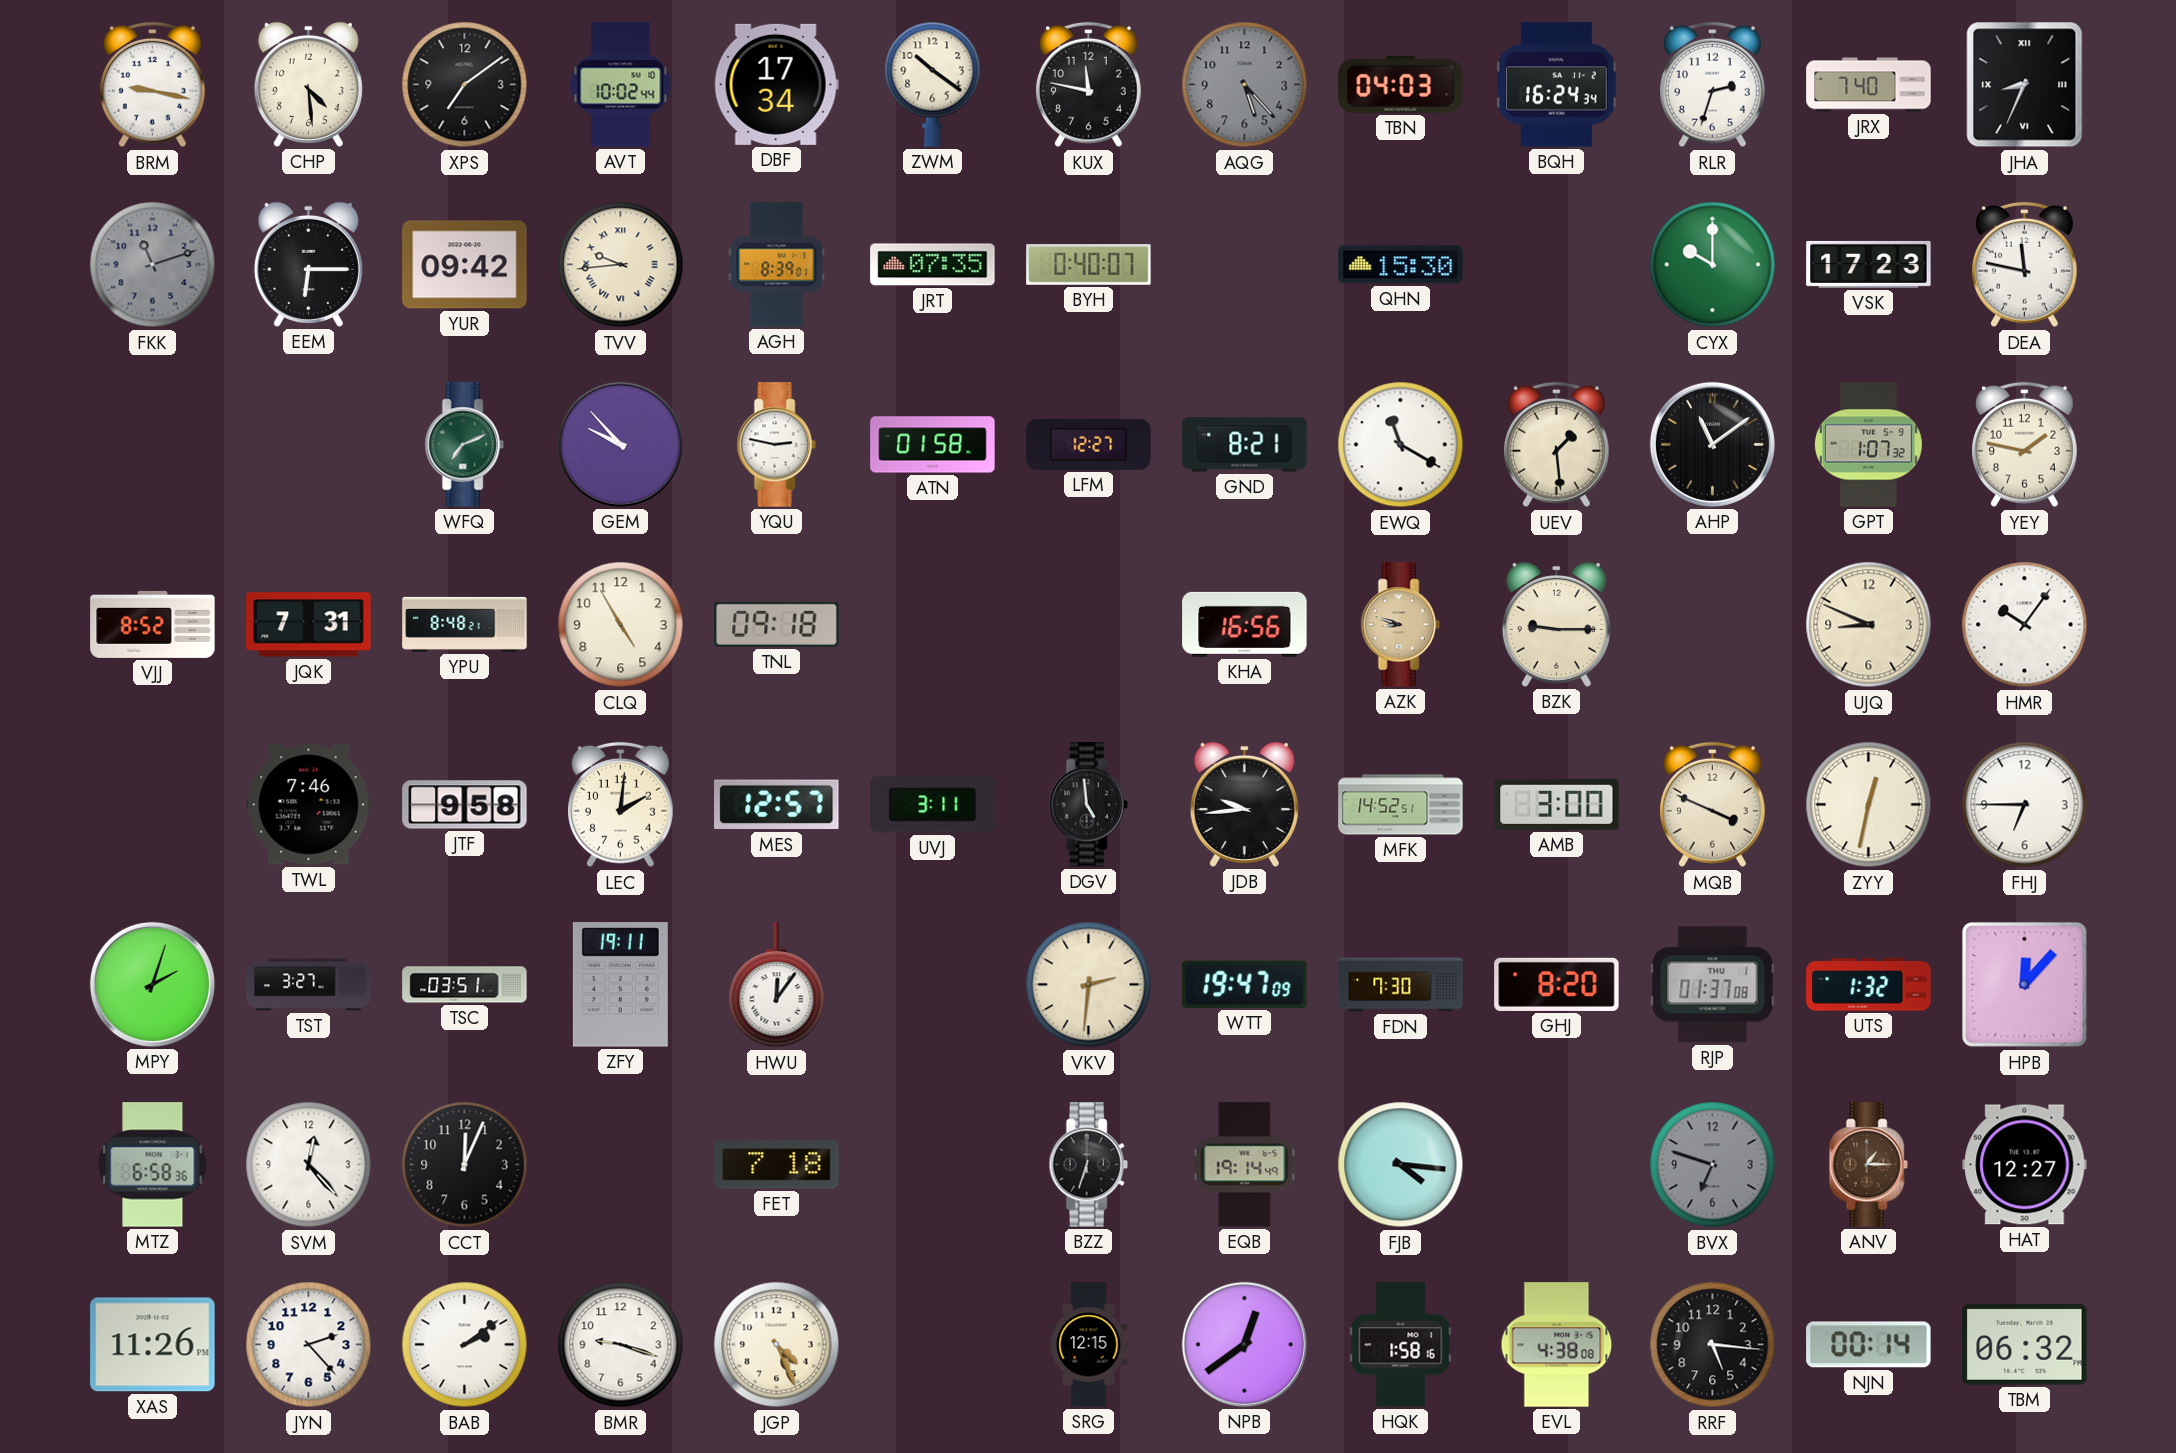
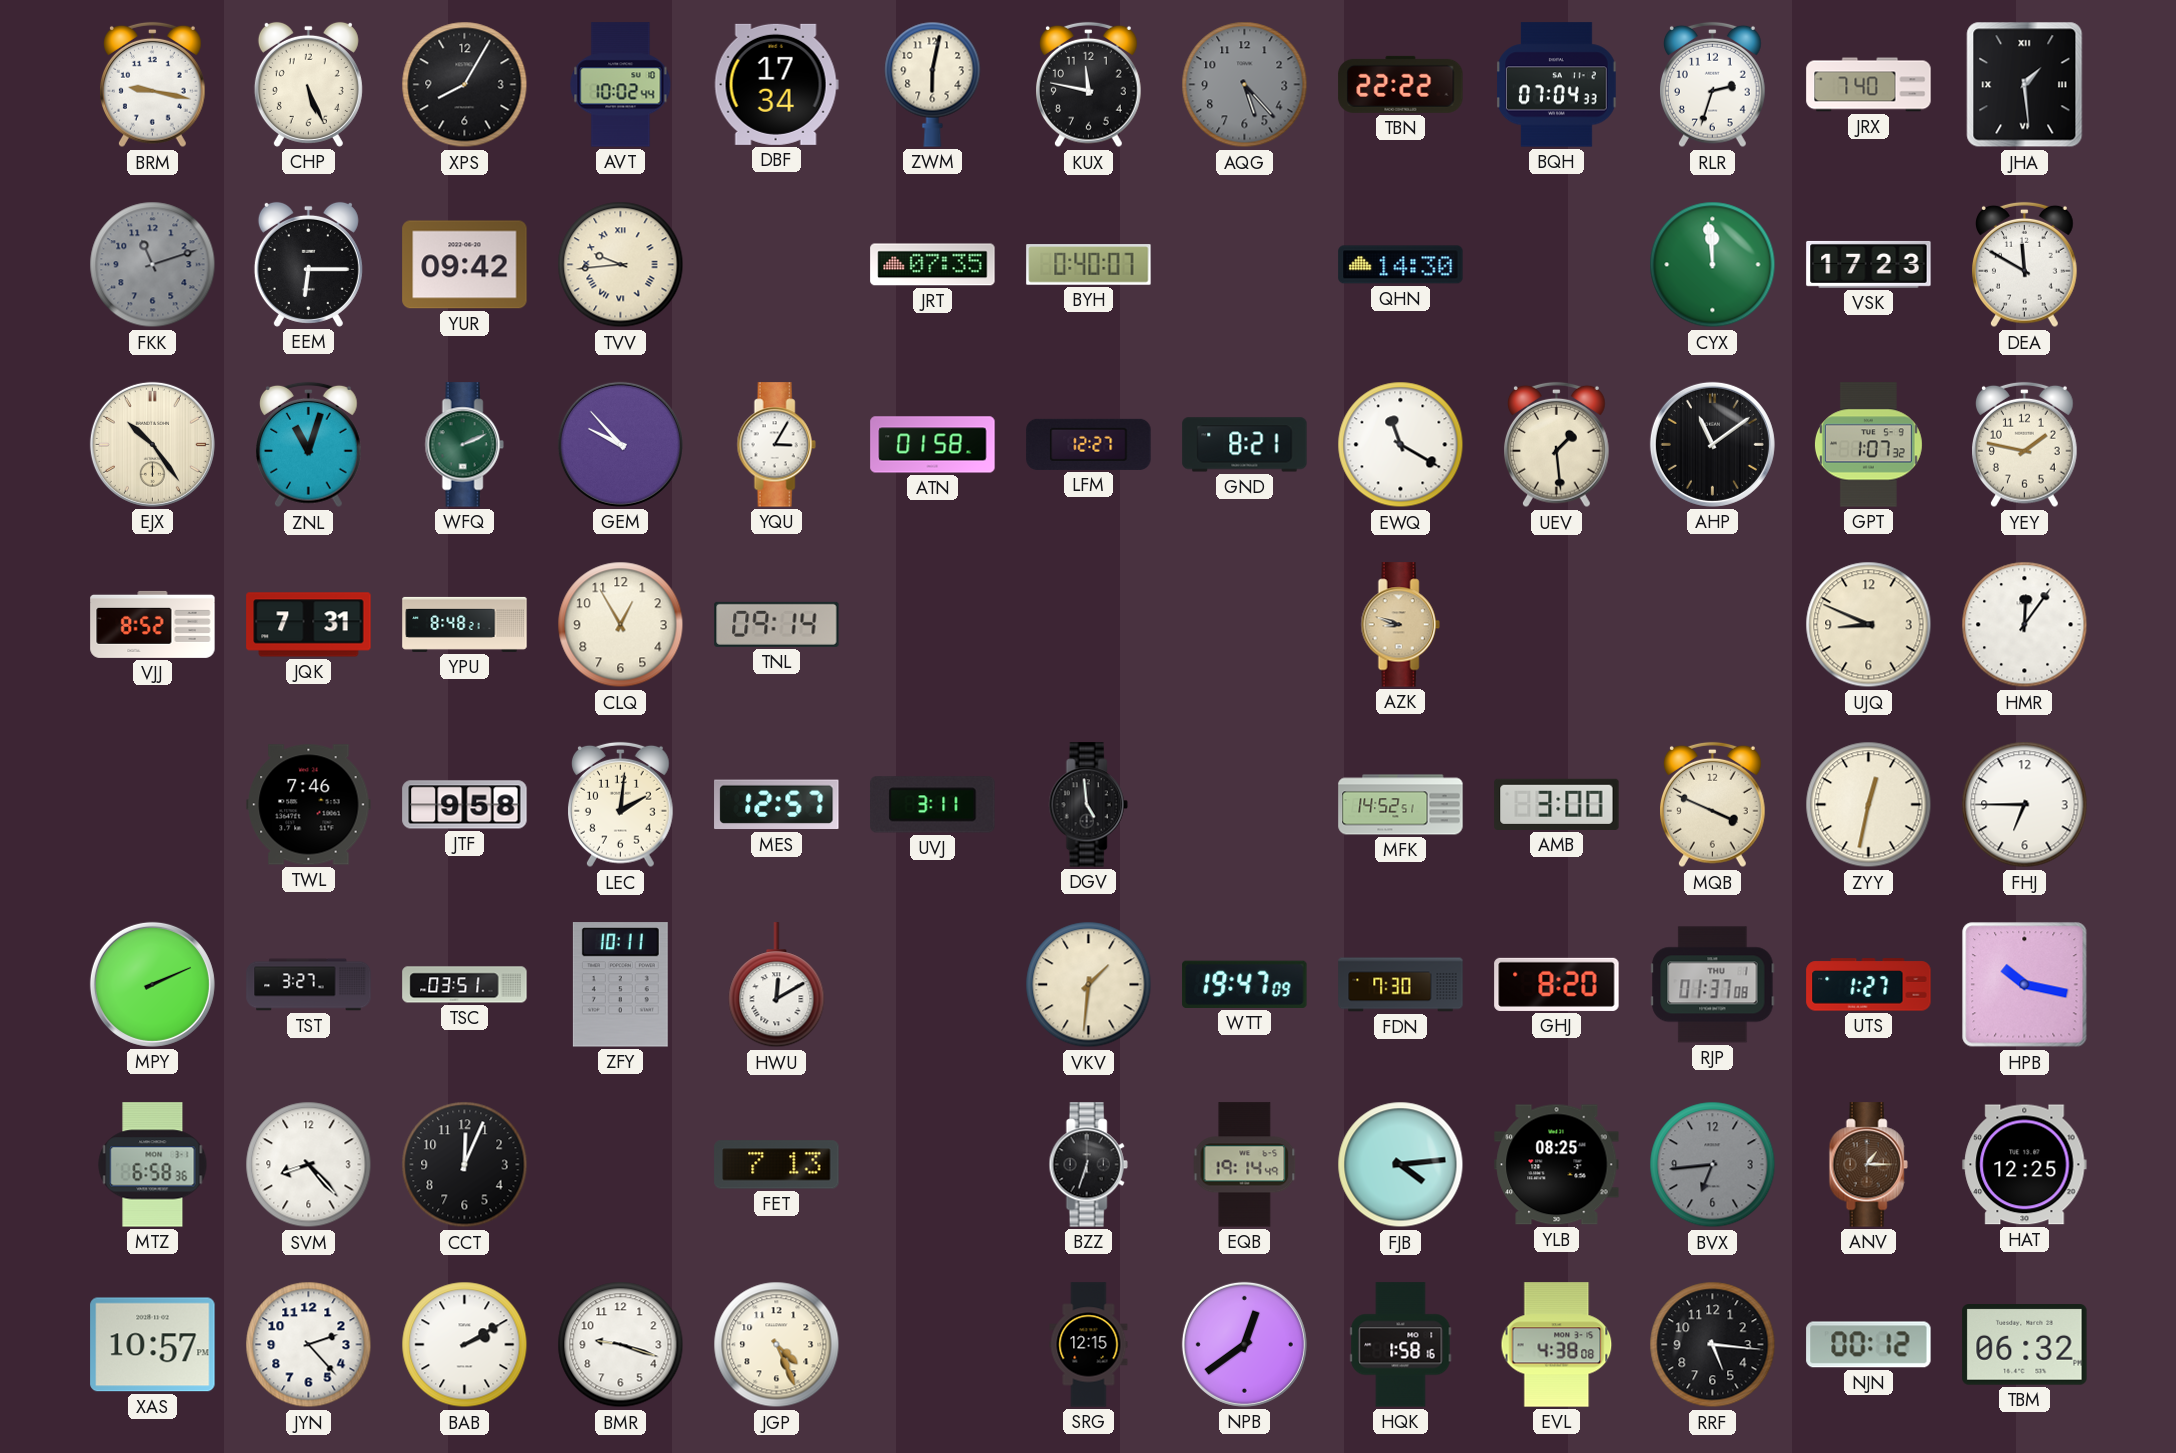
CHP: 4:29 -> 5:26
XPS: 7:09 -> 8:05
ZWM: 10:21 -> 6:02
TBN: 04:03 -> 22:22
BQH: 16:24 -> 07:04
JHA: 8:34 -> 1:29
AGH: 8:39 -> none
QHN: 15:30 -> 14:30
CYX: 10:00 -> 11:59
DEA: 11:47 -> 11:50
EJX: none -> 10:24
ZNL: none -> 11:03
WFQ: 7:11 -> 2:11
YQU: 2:47 -> 3:05
CLQ: 4:55 -> 12:55
TNL: 09:18 -> 09:14
KHA: 16:56 -> none
BZK: 9:15 -> none
HMR: 10:06 -> 12:06
JDB: 9:44 -> none
MPY: 2:03 -> 2:11
ZFY: 19:11 -> 10:11
HWU: 12:06 -> 12:10
VKV: 2:31 -> 1:31
UTS: 1:32 -> 1:27
HPB: 12:07 -> 10:17
SVM: 12:23 -> 8:23
FET: 7:18 -> 7:13
FJB: 4:16 -> 4:14
YLB: none -> 08:25
BVX: 6:48 -> 6:44
HAT: 12:27 -> 12:25
XAS: 11:26 -> 10:57
BAB: 2:09 -> 2:10
NJN: 00:14 -> 00:12
